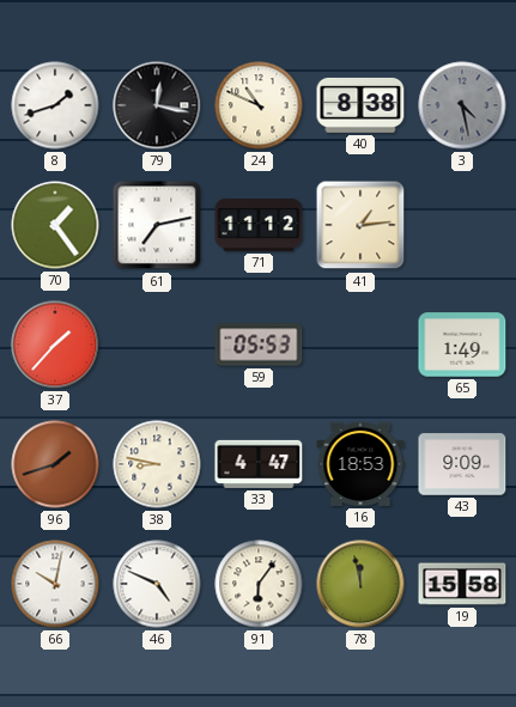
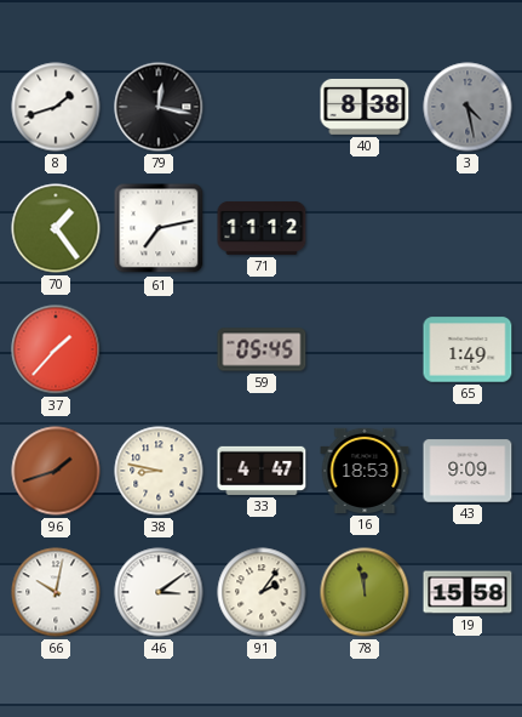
24: 10:49 -> none
41: 1:14 -> none
59: 05:53 -> 05:45
46: 4:49 -> 3:09
91: 6:06 -> 2:06
